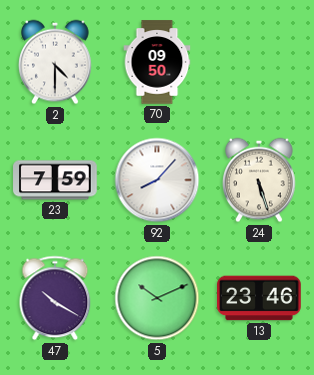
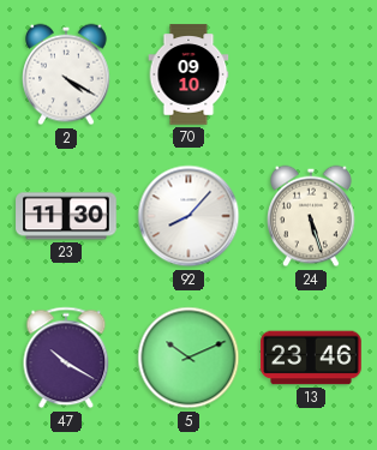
2: 4:30 -> 4:20
70: 09:50 -> 09:10
23: 7:59 -> 11:30
